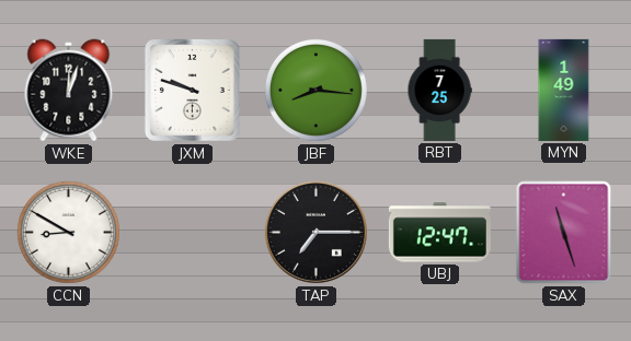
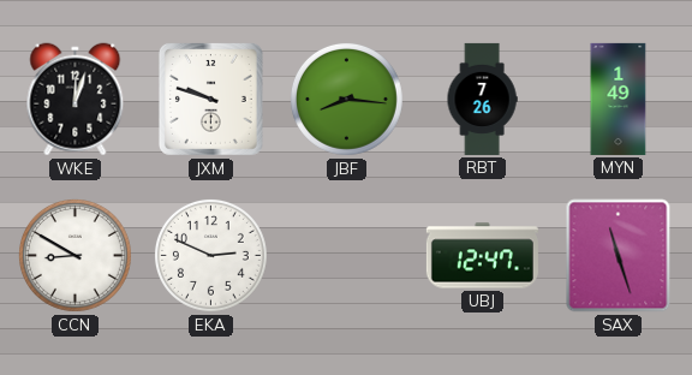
RBT: 7:25 -> 7:26
EKA: none -> 2:49
TAP: 7:15 -> none
